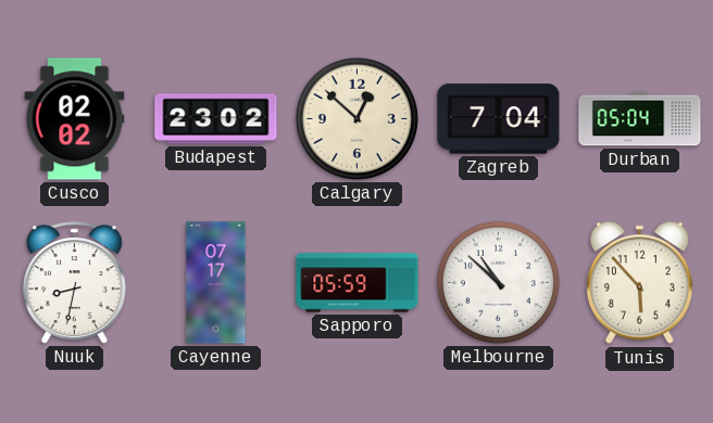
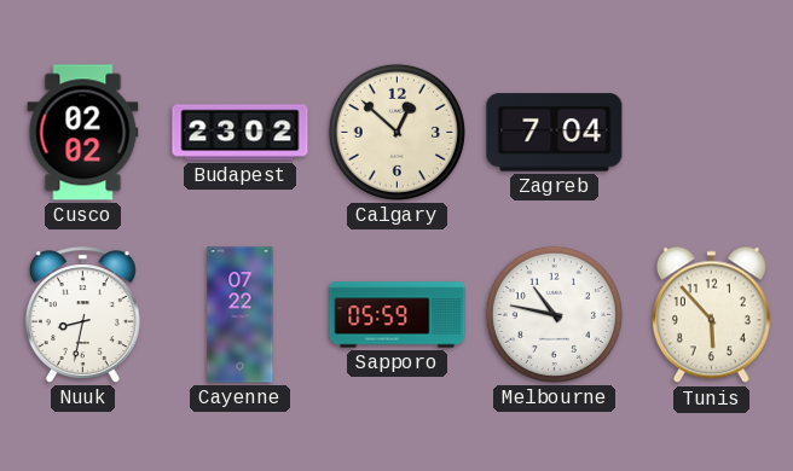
Durban: 05:04 -> none
Cayenne: 07:17 -> 07:22
Melbourne: 10:52 -> 10:47
